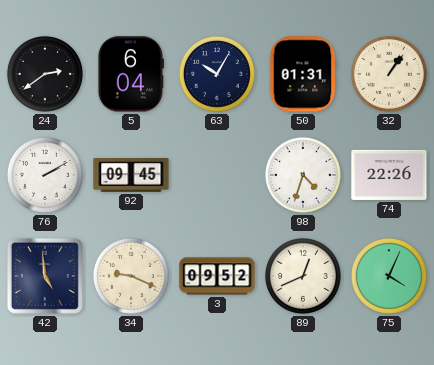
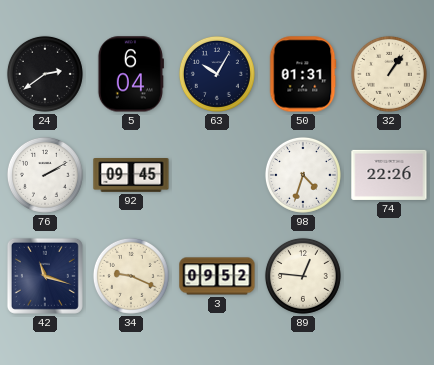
42: 4:59 -> 11:18
89: 12:41 -> 12:46
75: 4:04 -> none
